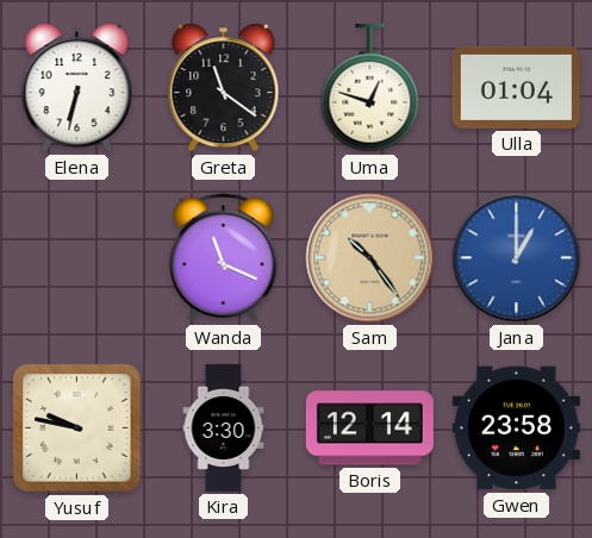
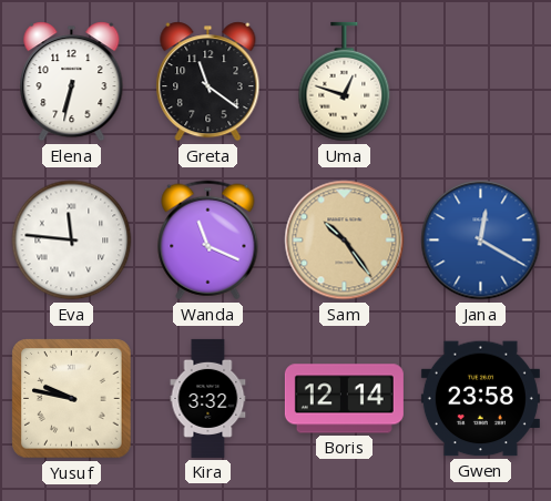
Ulla: 01:04 -> none
Eva: none -> 11:46
Jana: 1:00 -> 12:20
Kira: 3:30 -> 3:32
